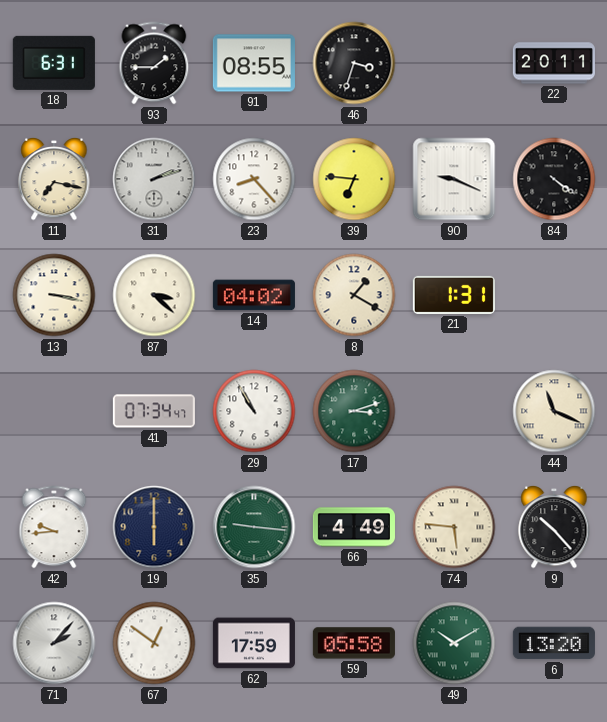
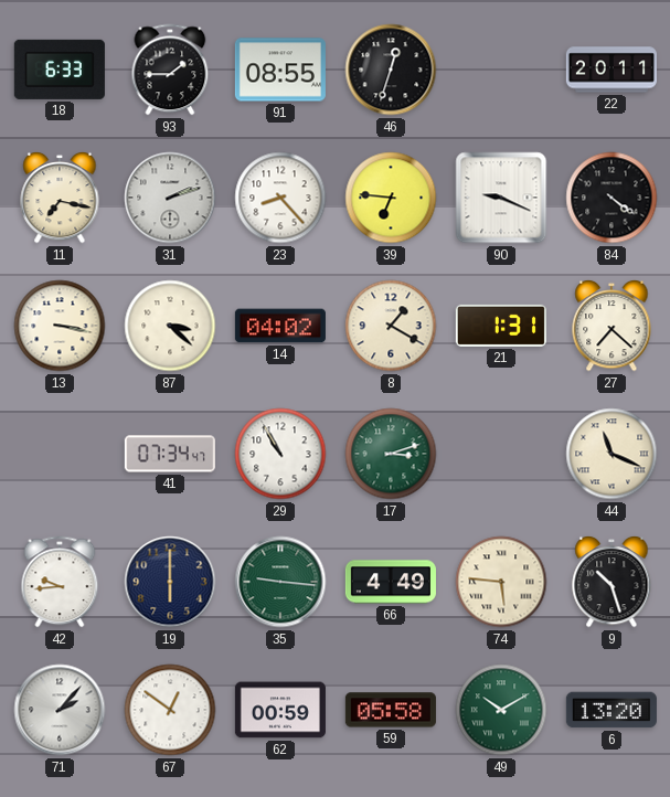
18: 6:31 -> 6:33
46: 3:33 -> 12:33
27: none -> 7:22
9: 10:23 -> 10:27
62: 17:59 -> 00:59
